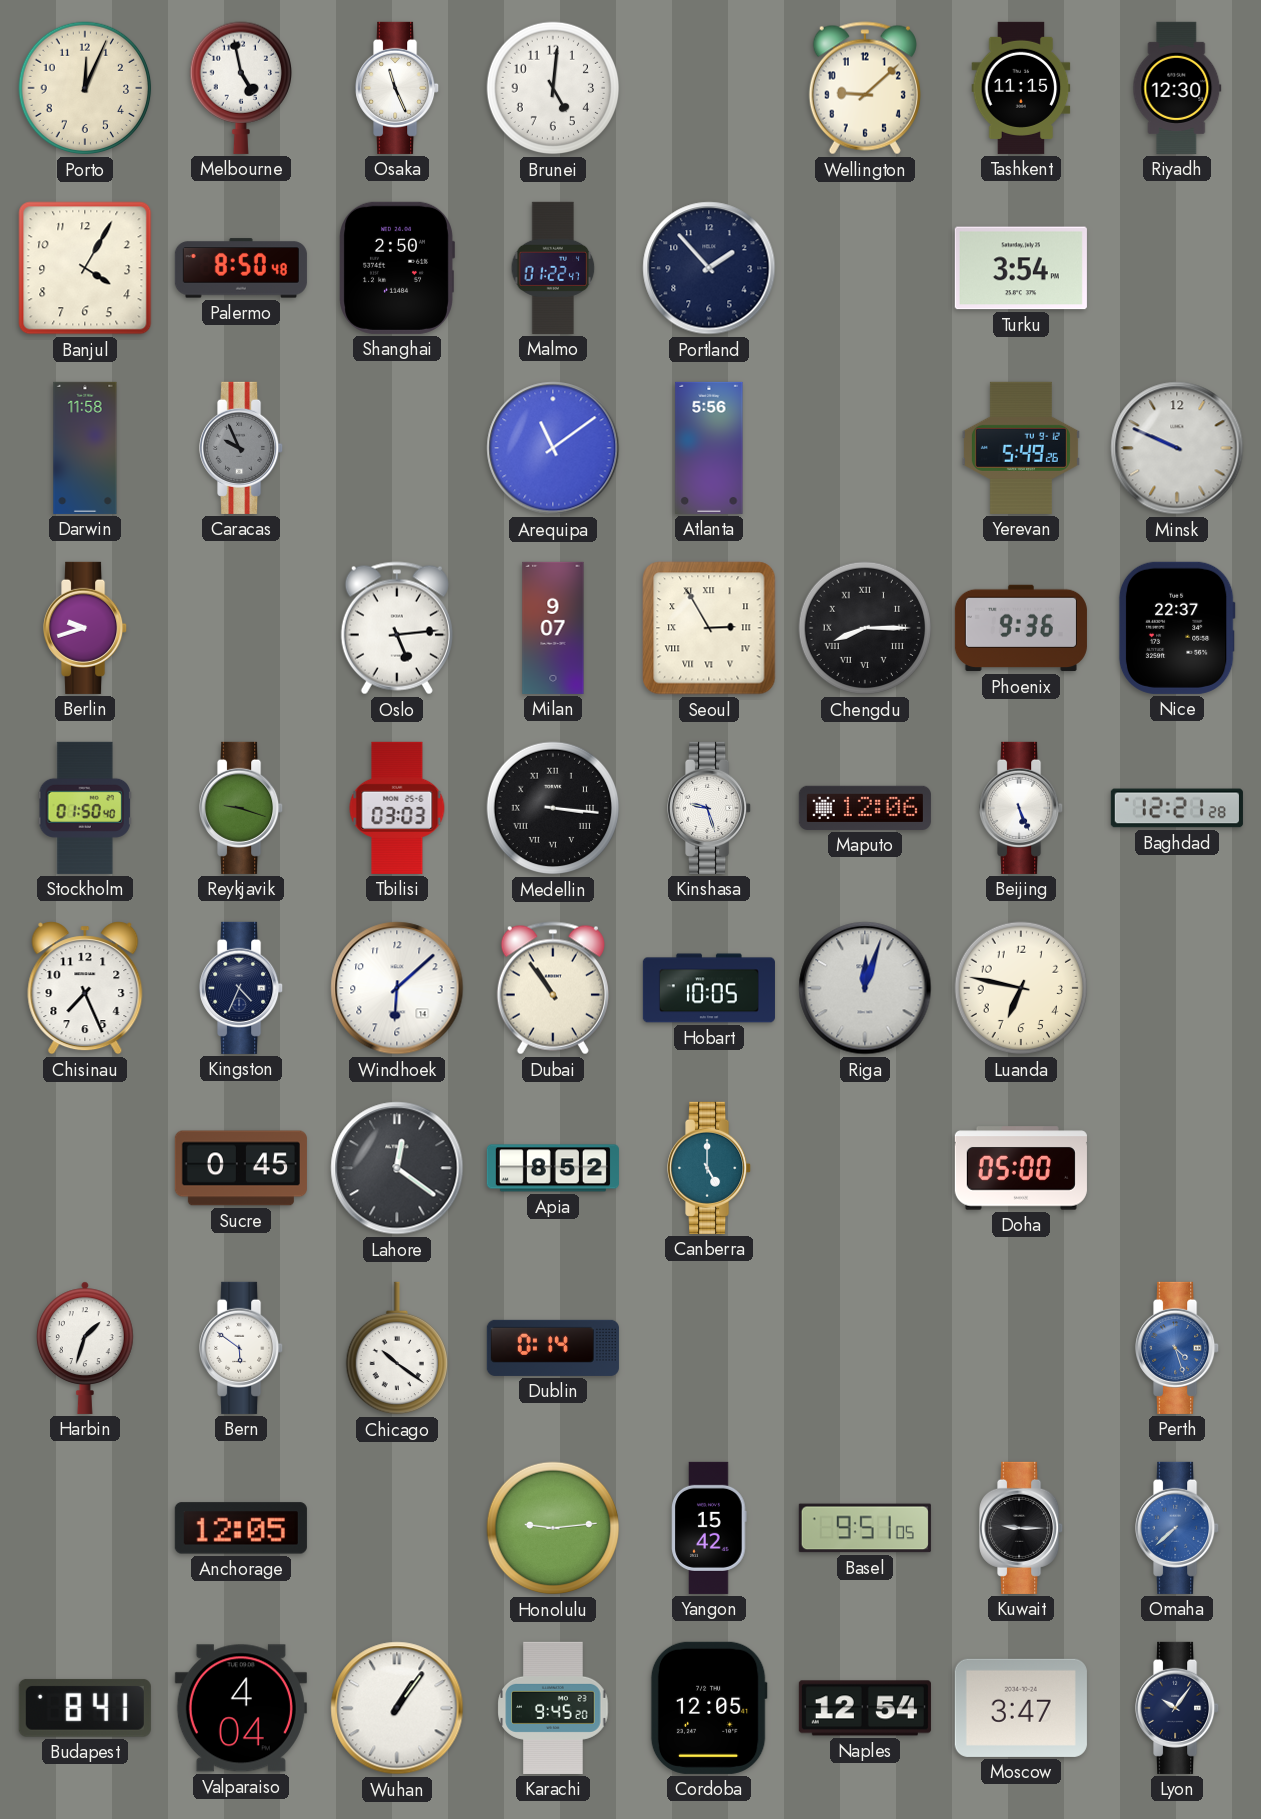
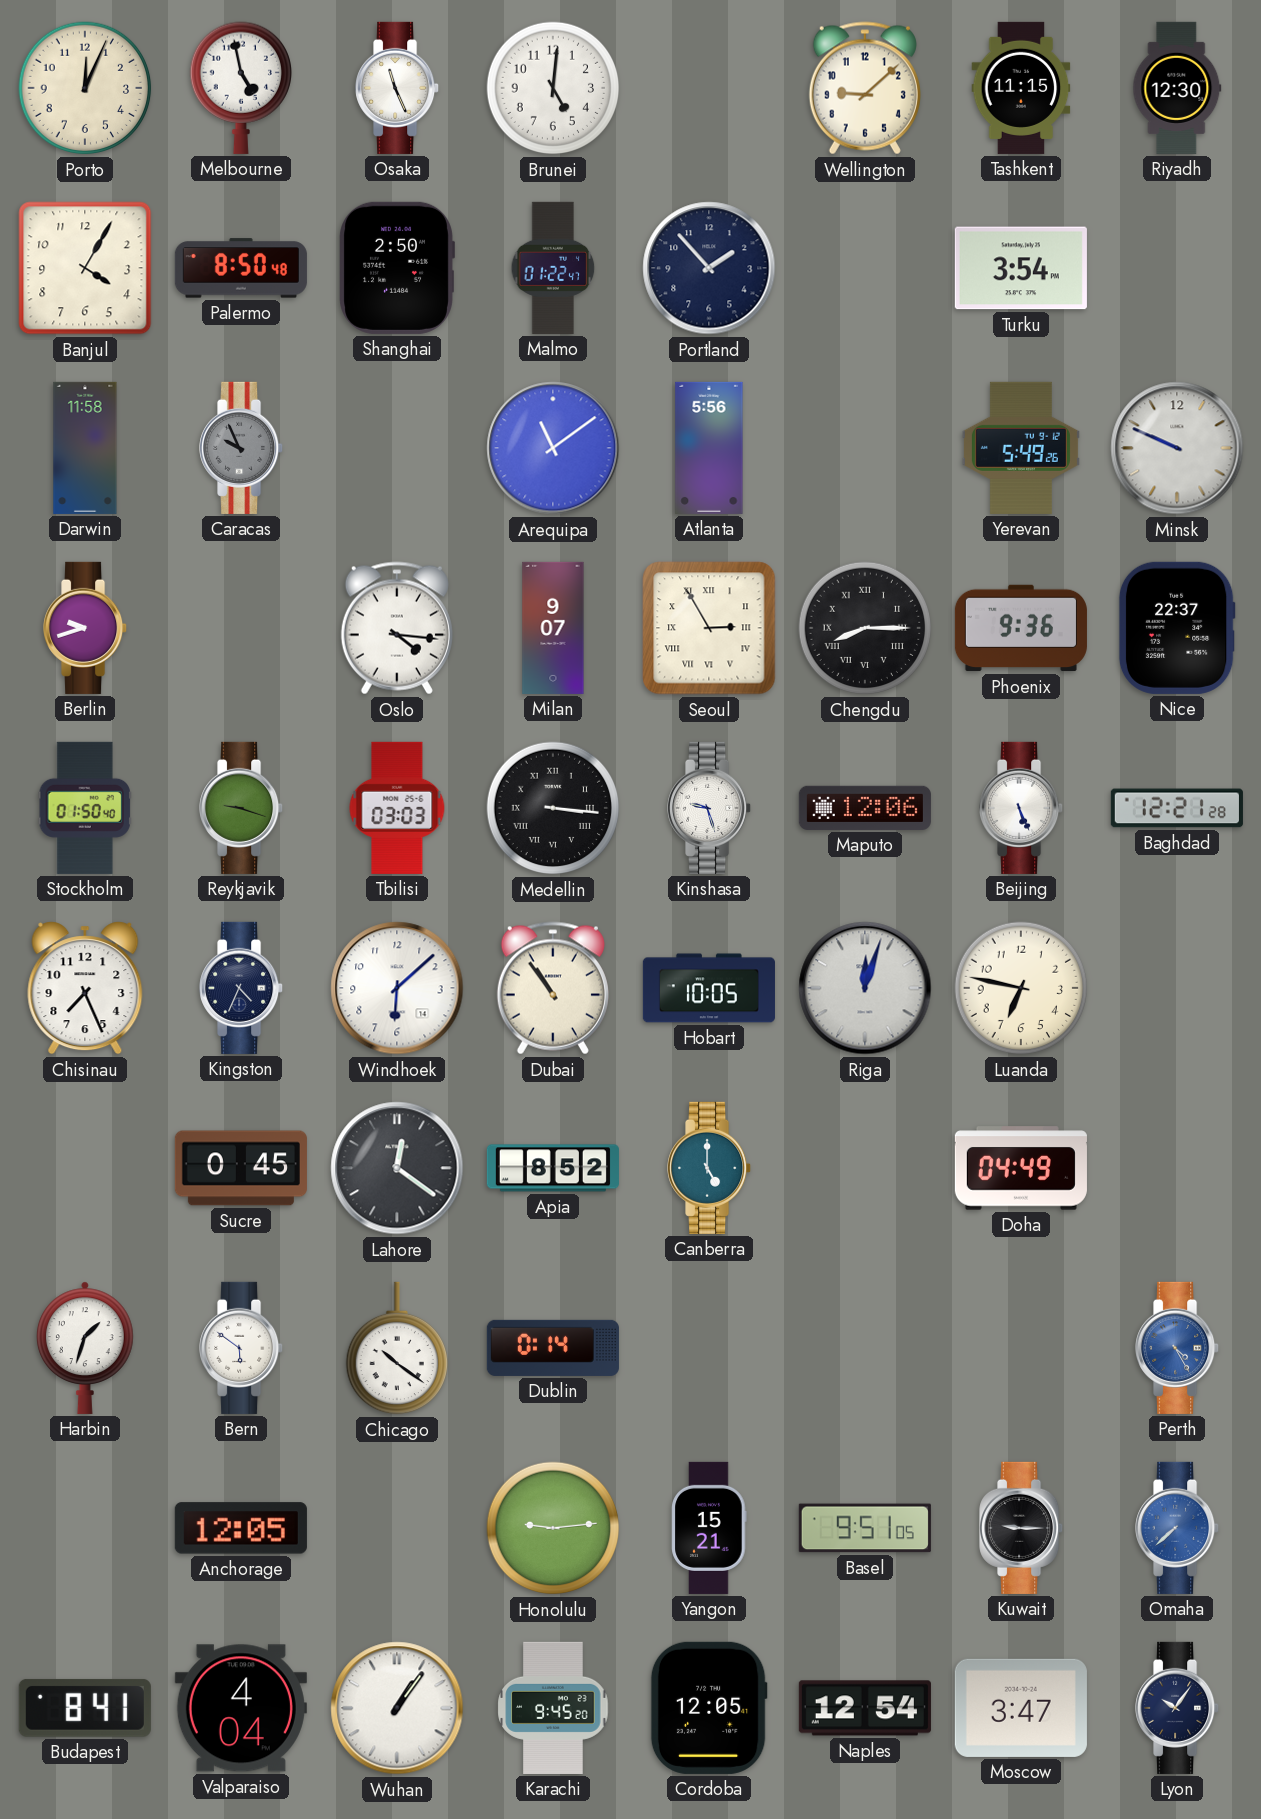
Oslo: 5:14 -> 4:16
Doha: 05:00 -> 04:49
Perth: 4:27 -> 4:25
Yangon: 15:42 -> 15:21
